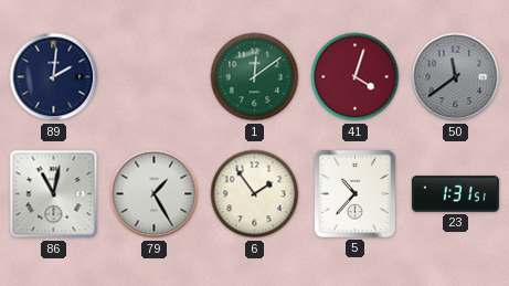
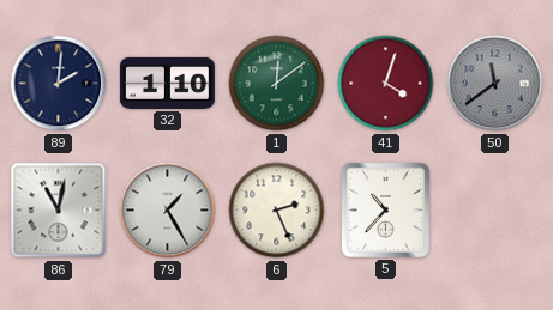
32: none -> 1:10
6: 1:54 -> 2:26
23: 1:31 -> none
